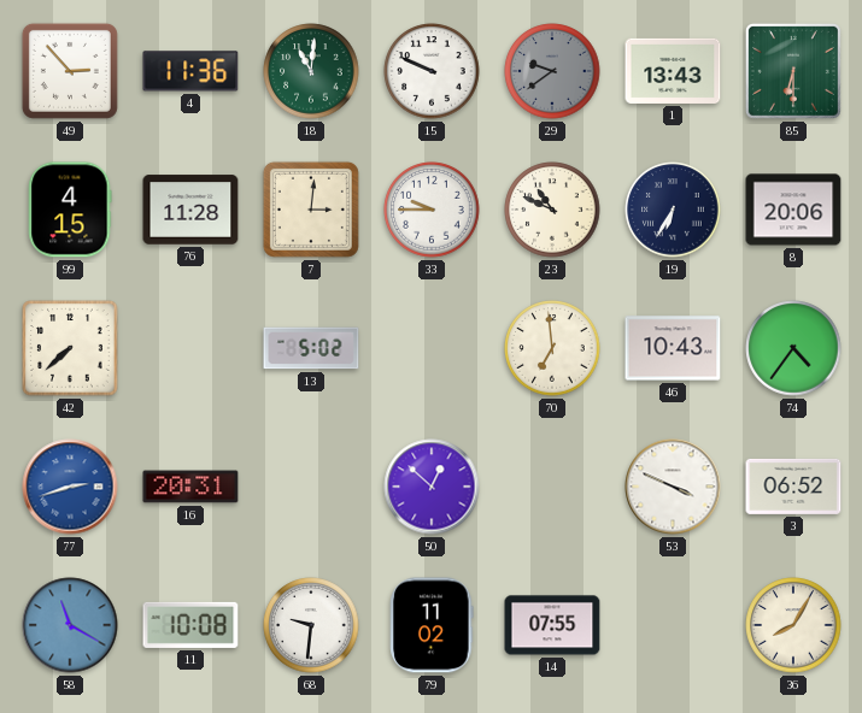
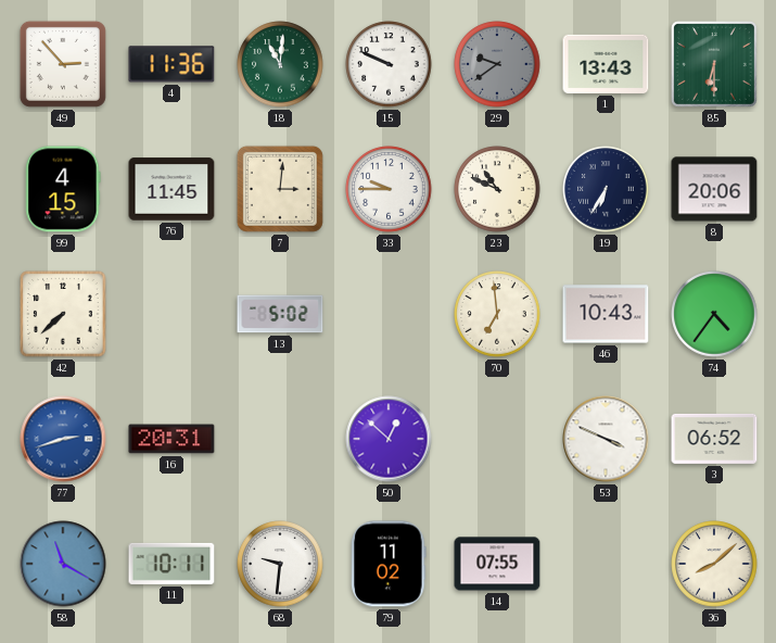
76: 11:28 -> 11:45
11: 10:08 -> 10:11
36: 8:05 -> 8:08
